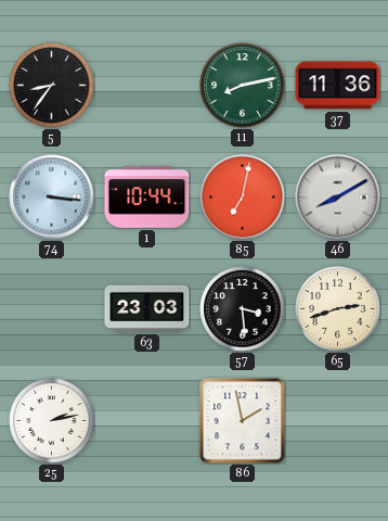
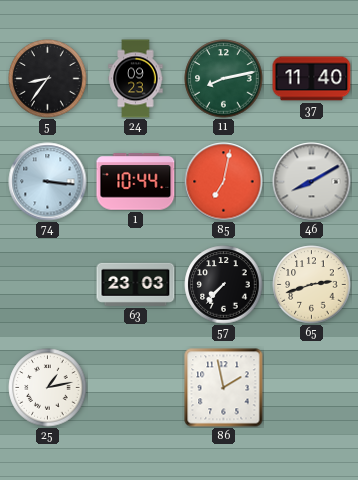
24: none -> 09:23
37: 11:36 -> 11:40
57: 3:29 -> 7:37
25: 2:13 -> 1:13
